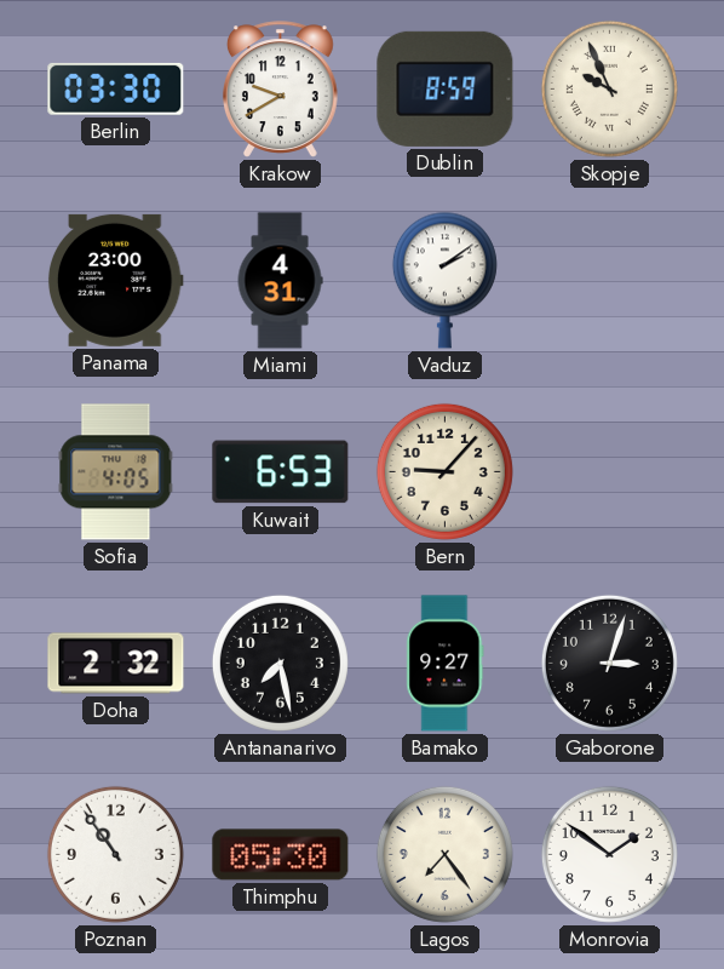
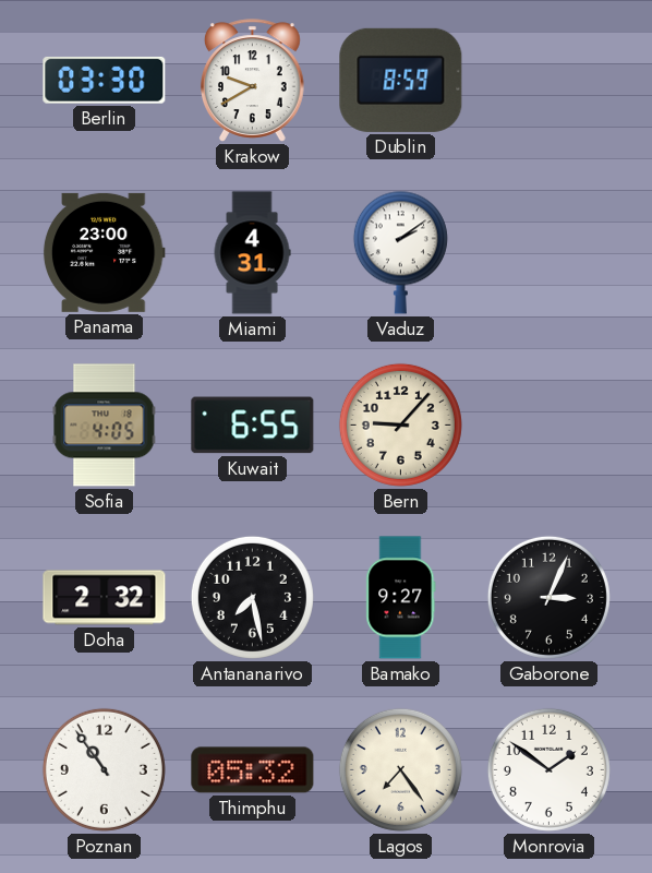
Skopje: 9:56 -> none
Kuwait: 6:53 -> 6:55
Gaborone: 3:03 -> 3:04
Thimphu: 05:30 -> 05:32
